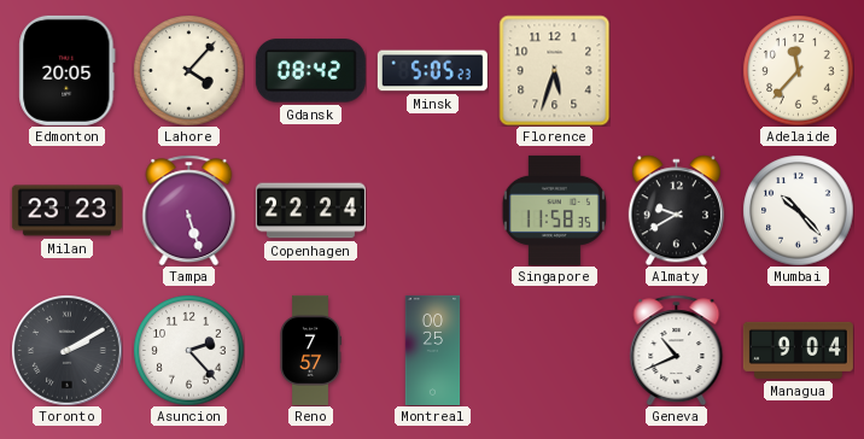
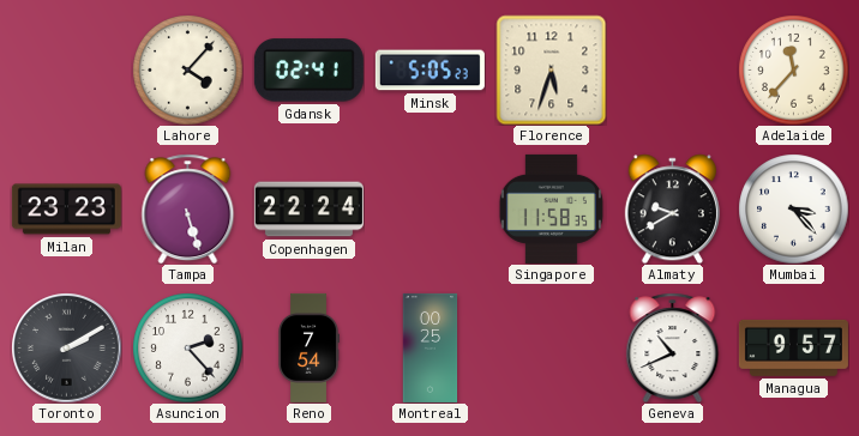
Edmonton: 20:05 -> none
Gdansk: 08:42 -> 02:41
Mumbai: 10:23 -> 3:23
Reno: 7:57 -> 7:54
Managua: 9:04 -> 9:57
